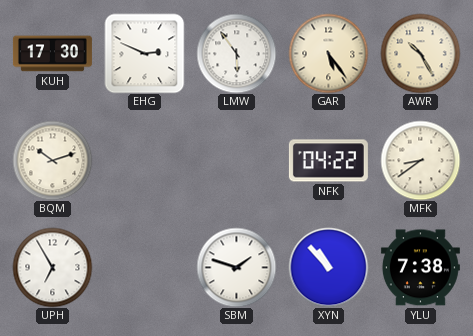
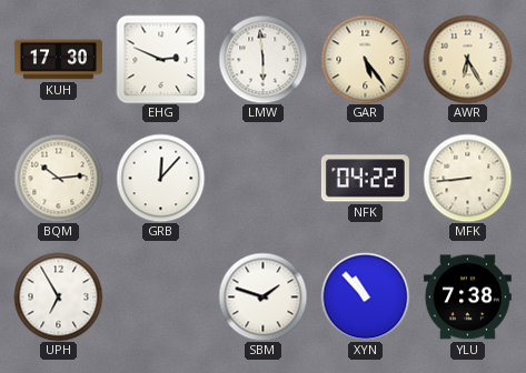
LMW: 5:54 -> 5:59
AWR: 10:25 -> 6:25
BQM: 10:12 -> 10:14
GRB: none -> 12:07
MFK: 8:39 -> 8:44
